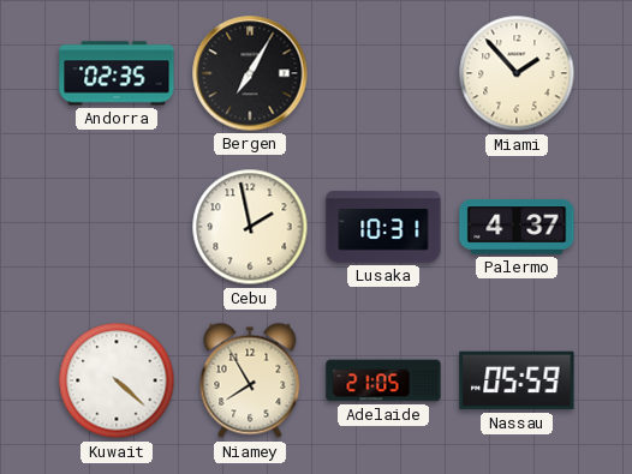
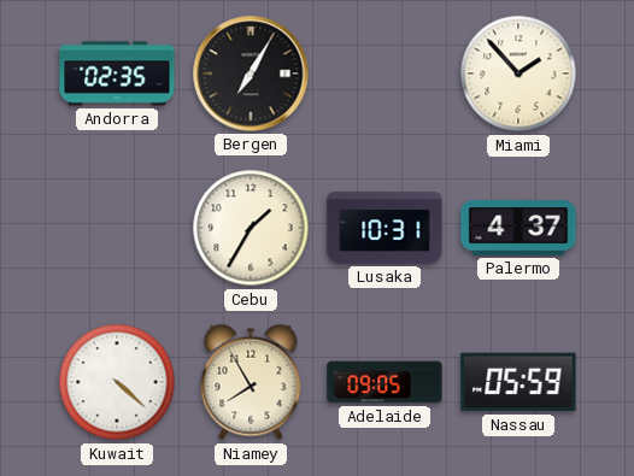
Cebu: 1:58 -> 1:35
Adelaide: 21:05 -> 09:05
